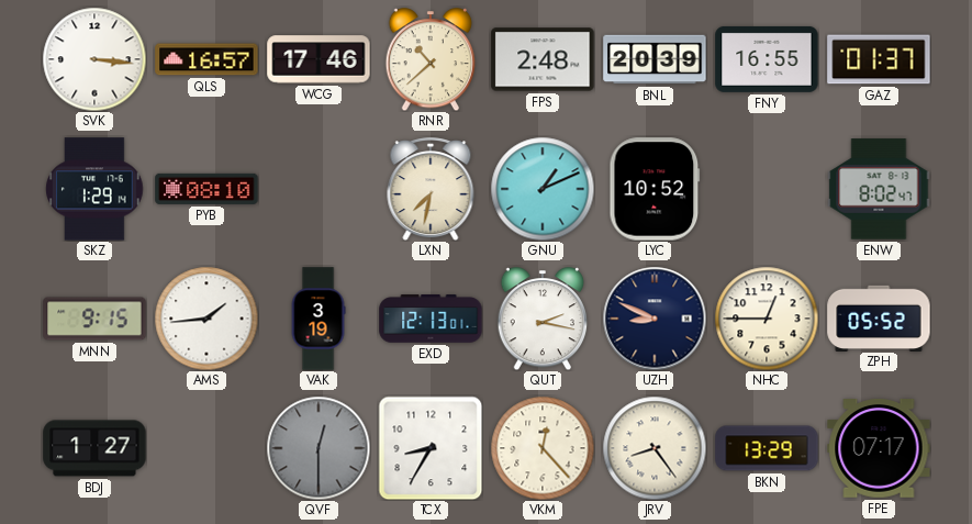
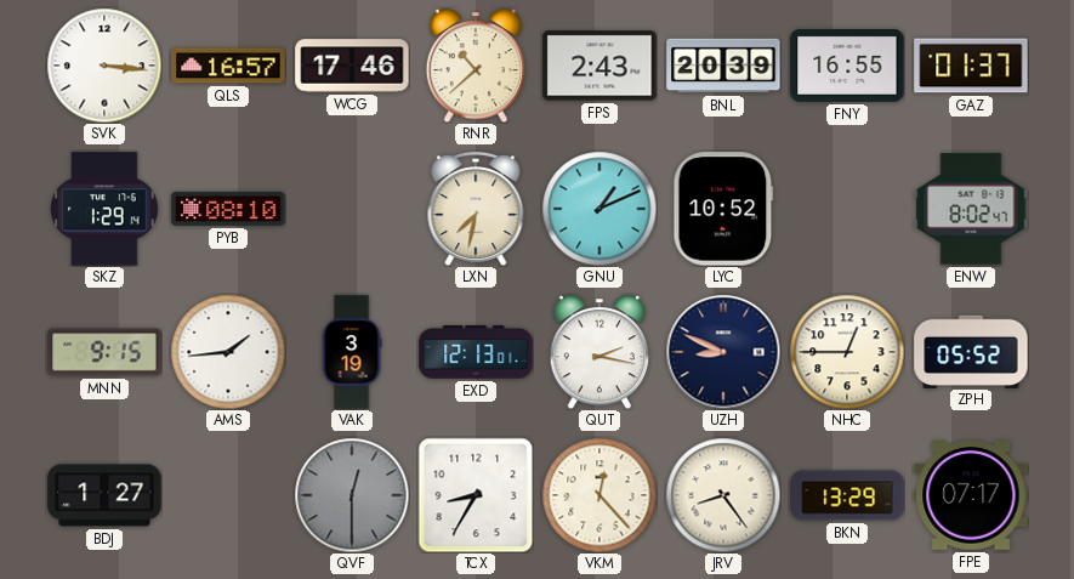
FPS: 2:48 -> 2:43
